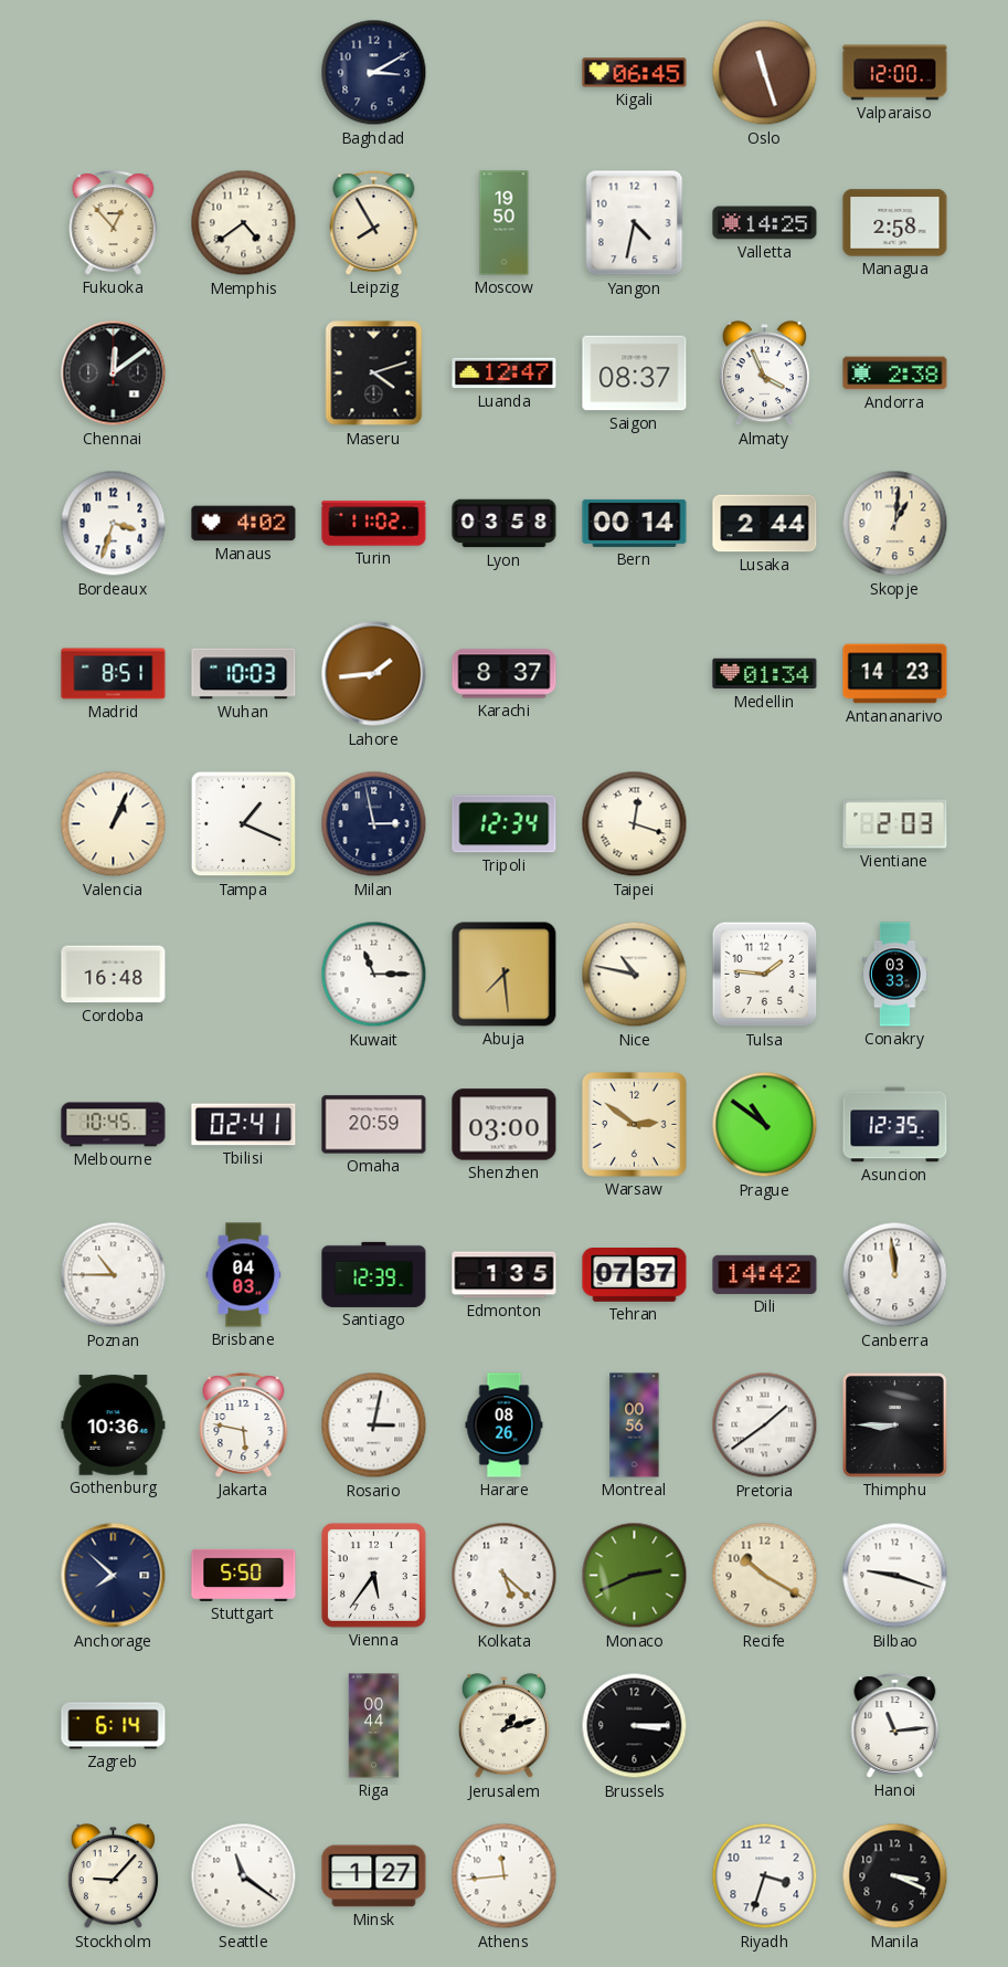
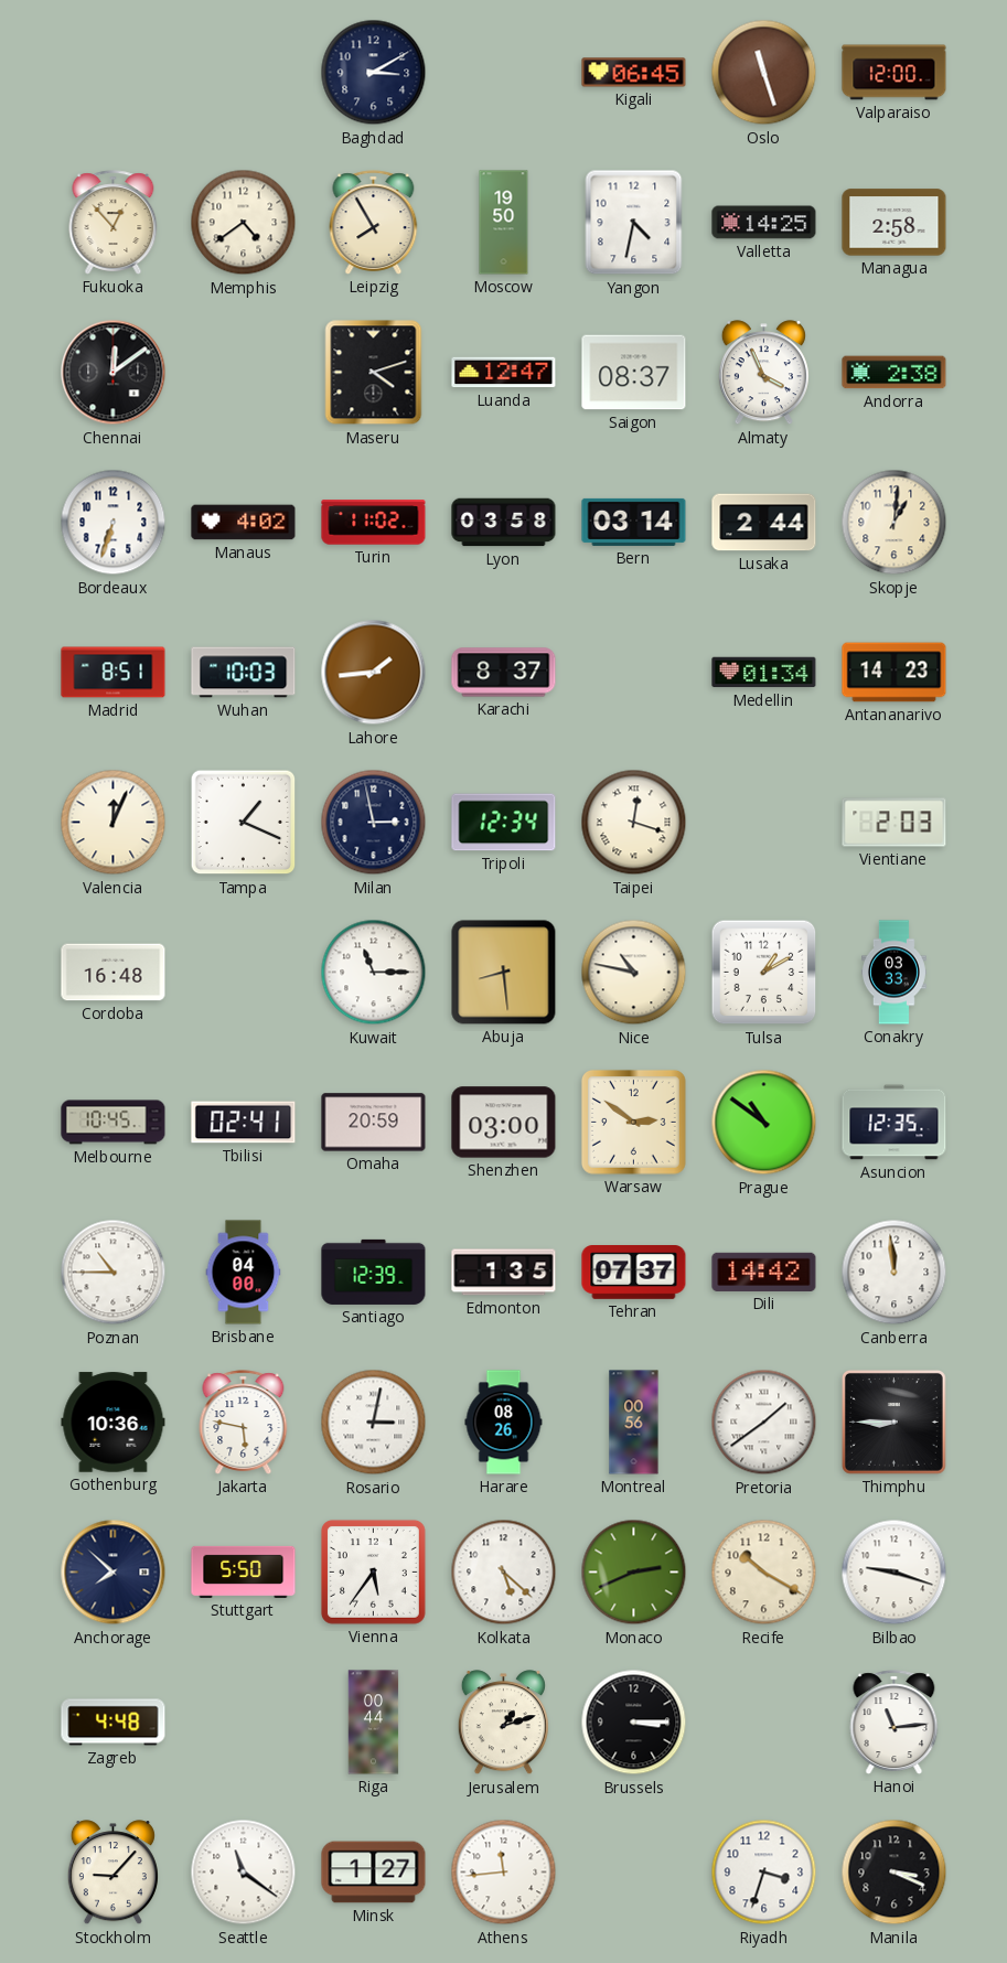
Bordeaux: 3:33 -> 6:33
Bern: 00:14 -> 03:14
Valencia: 1:04 -> 12:04
Abuja: 7:29 -> 8:29
Tulsa: 1:46 -> 1:10
Brisbane: 04:03 -> 04:00
Zagreb: 6:14 -> 4:48
